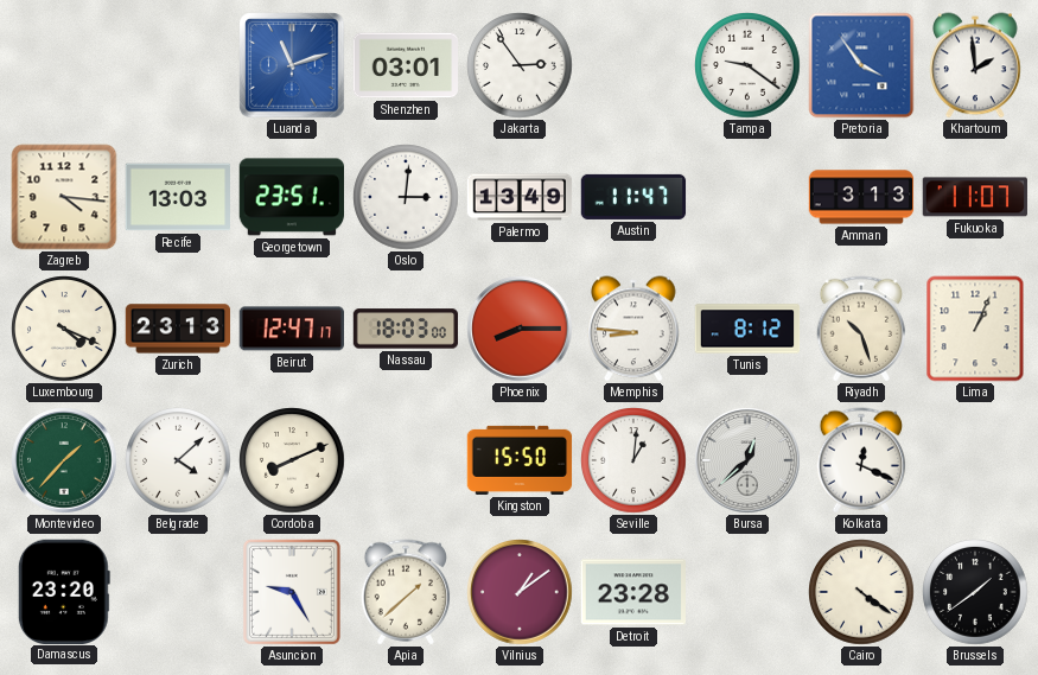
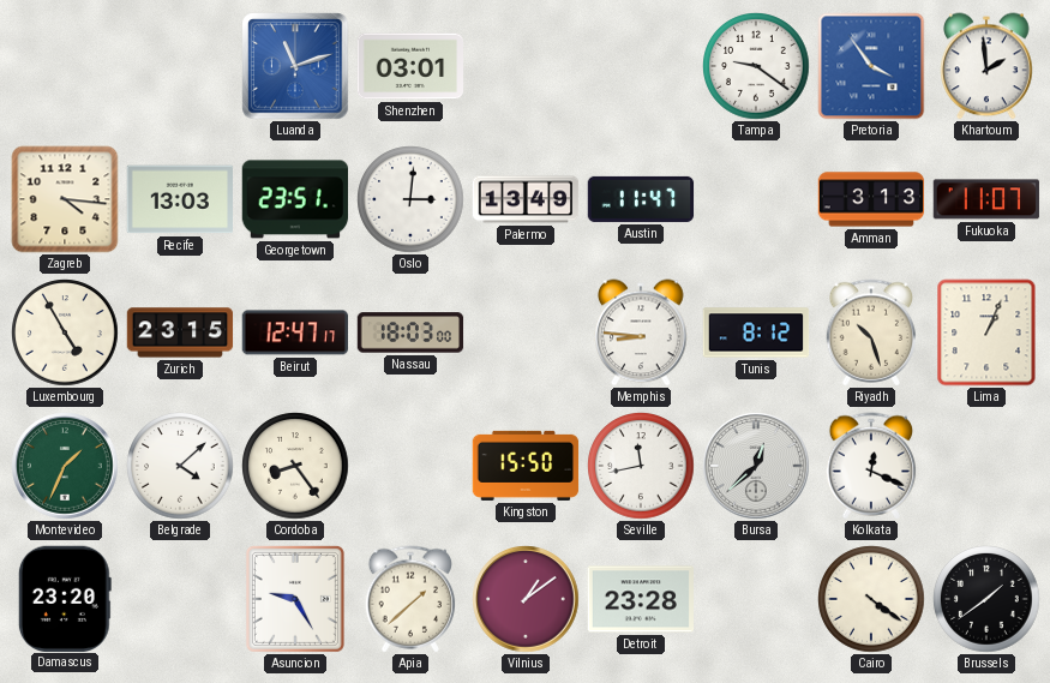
Jakarta: 2:54 -> none
Luxembourg: 4:19 -> 4:55
Zurich: 23:13 -> 23:15
Phoenix: 8:15 -> none
Montevideo: 1:37 -> 1:34
Cordoba: 8:11 -> 8:24
Seville: 1:01 -> 11:43
